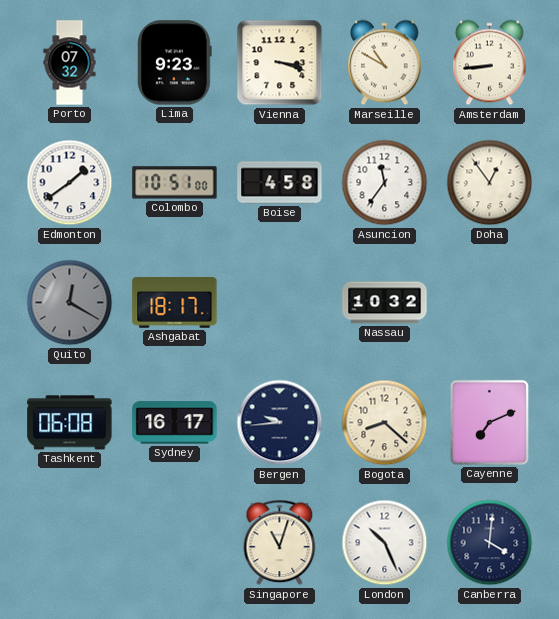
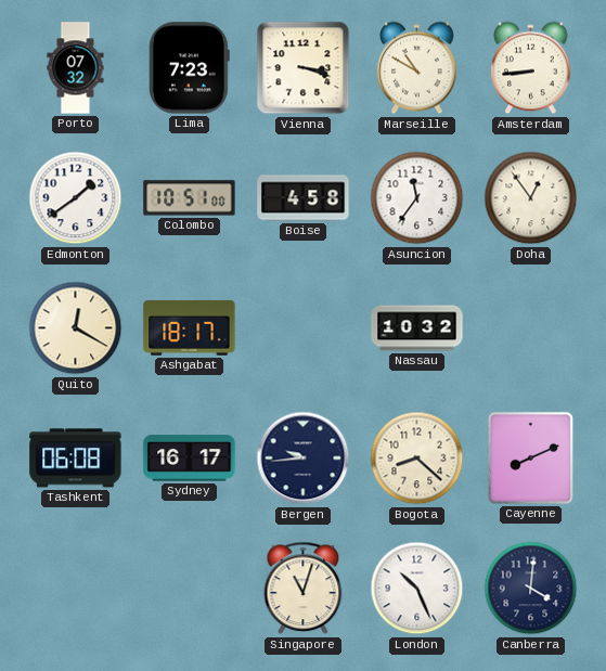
Lima: 9:23 -> 7:23
Quito dial: grey -> cream
Cayenne: 7:11 -> 8:11
